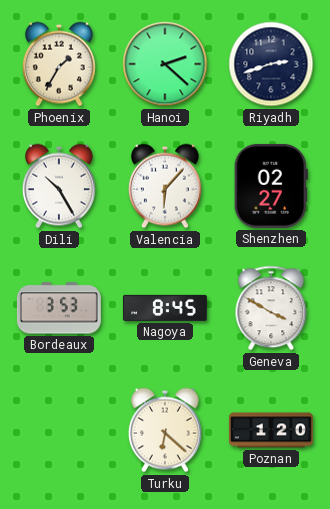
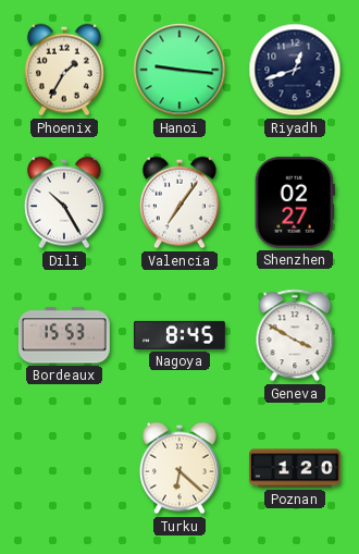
Hanoi: 2:22 -> 9:16
Riyadh: 2:42 -> 12:42
Valencia: 6:07 -> 7:06
Bordeaux: 3:53 -> 15:53
